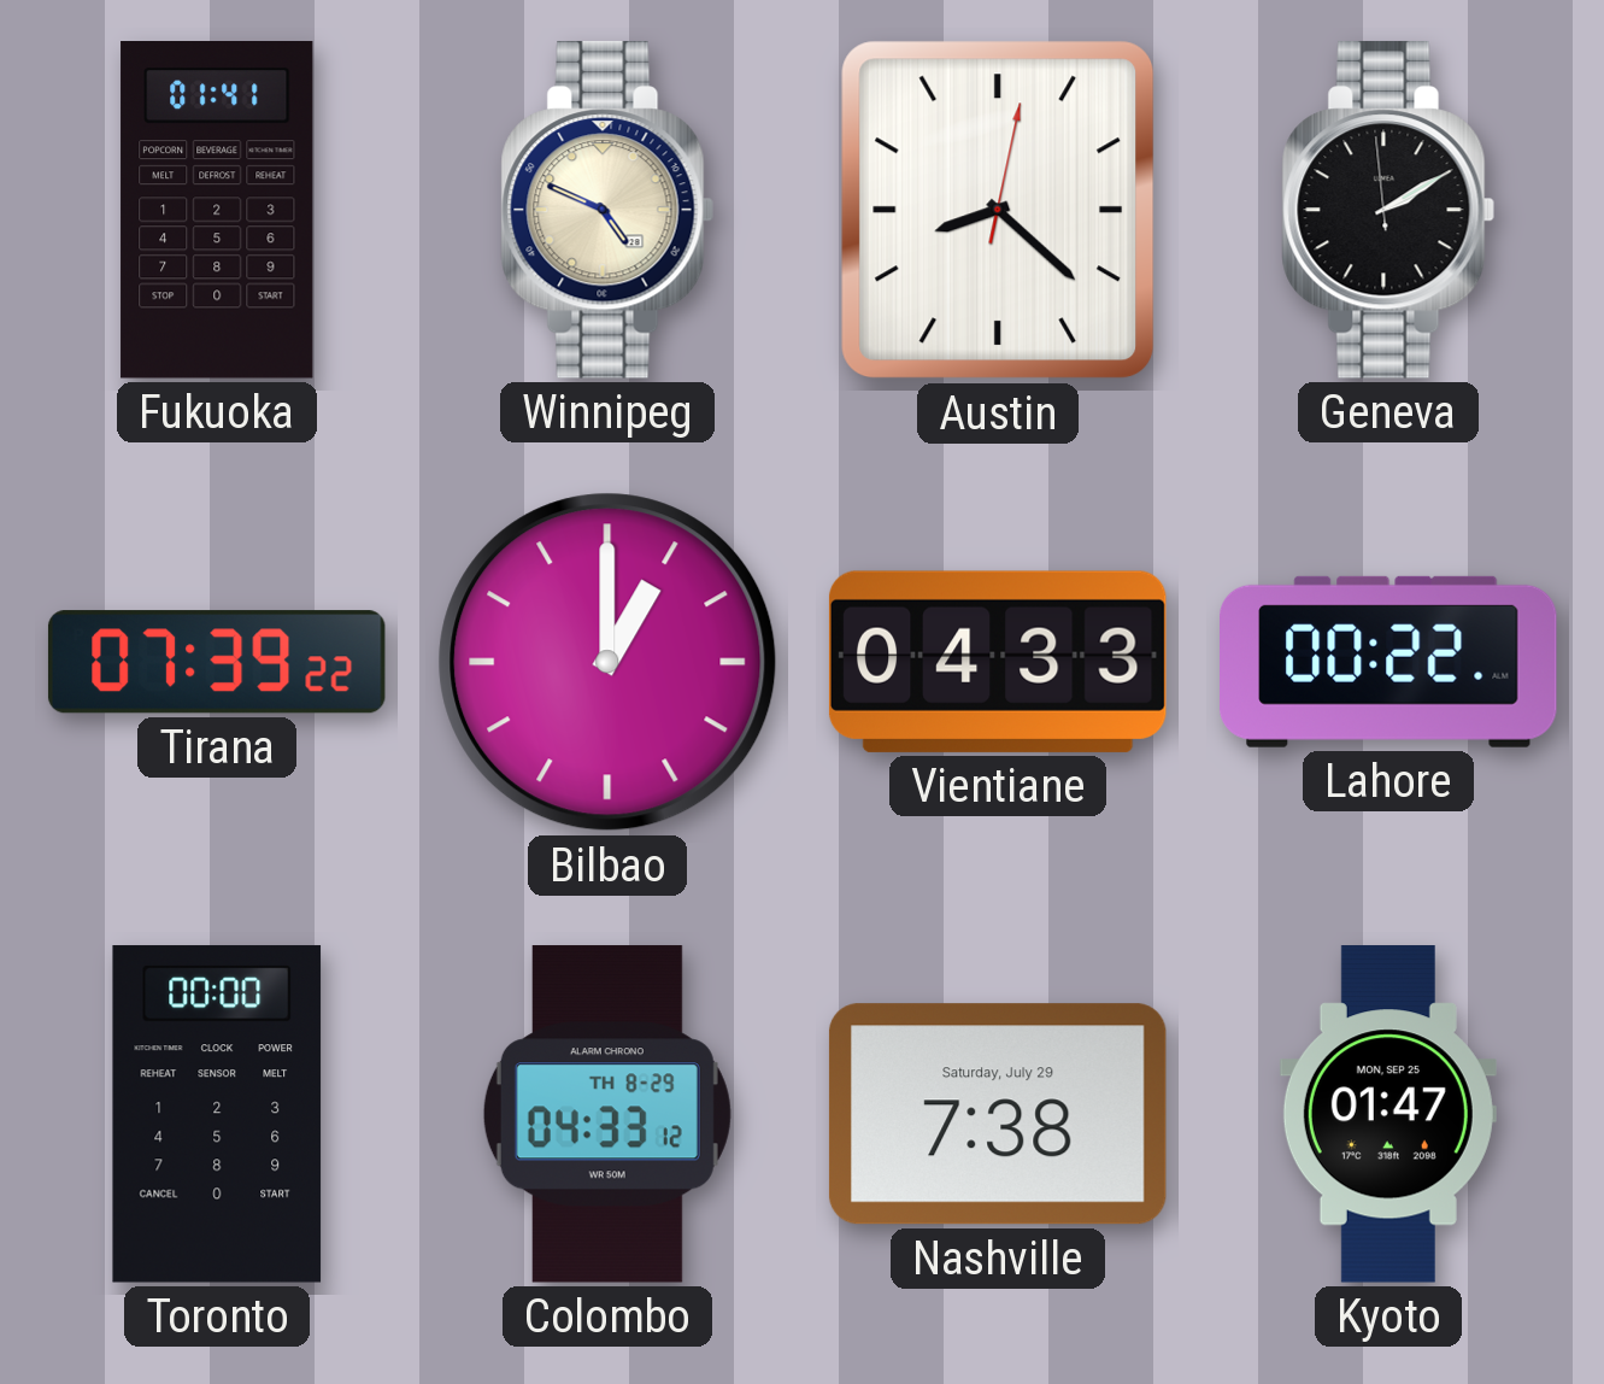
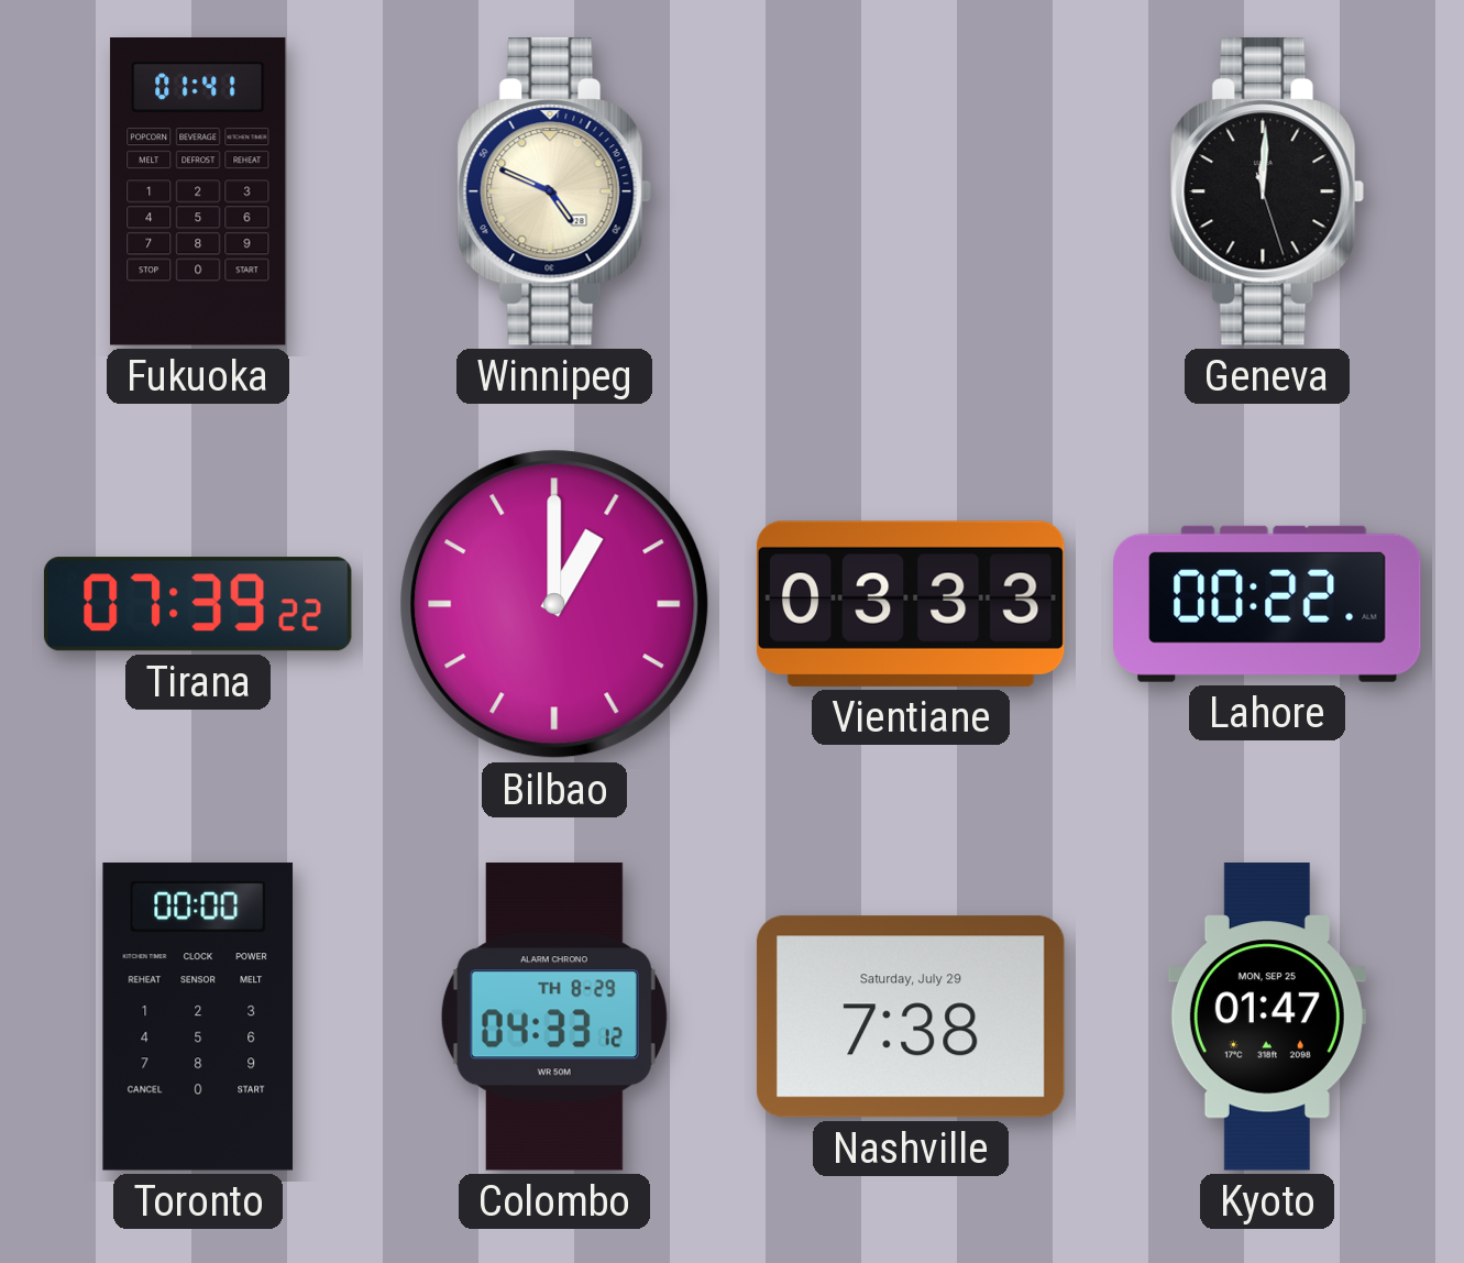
Austin: 8:22 -> none
Geneva: 2:09 -> 12:00
Vientiane: 04:33 -> 03:33
